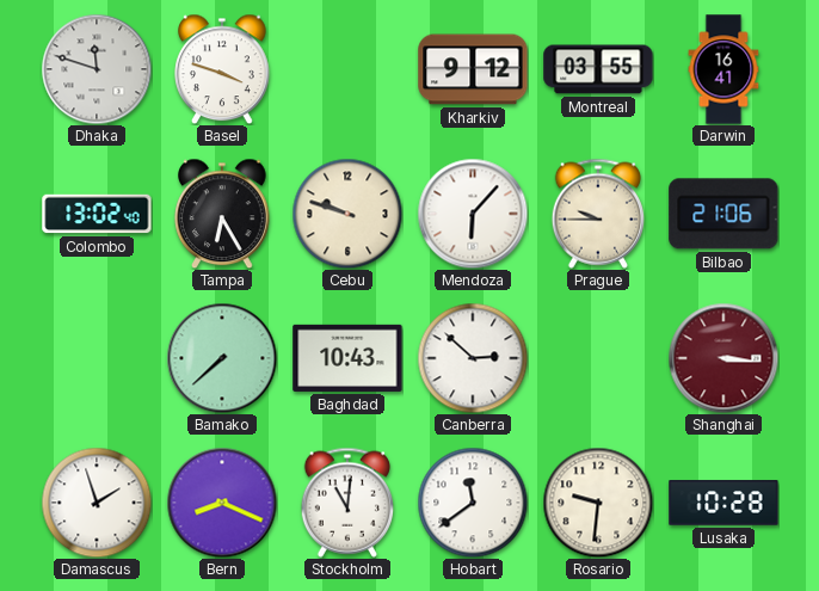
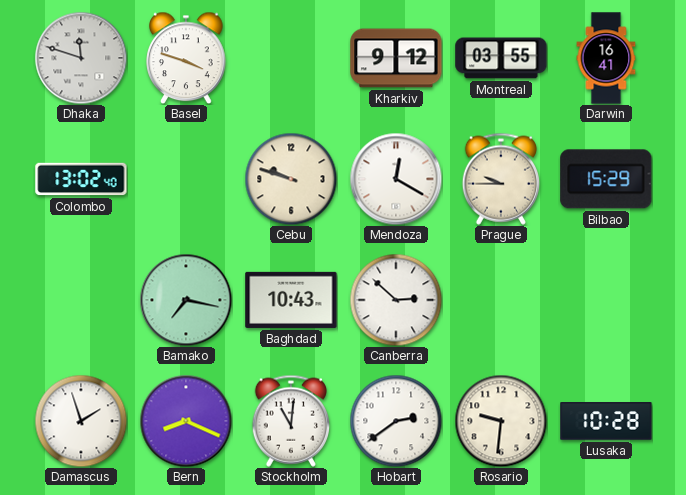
Tampa: 6:25 -> none
Mendoza: 6:07 -> 12:20
Bilbao: 21:06 -> 15:29
Bamako: 7:38 -> 7:17
Shanghai: 3:16 -> none
Hobart: 11:39 -> 2:39
